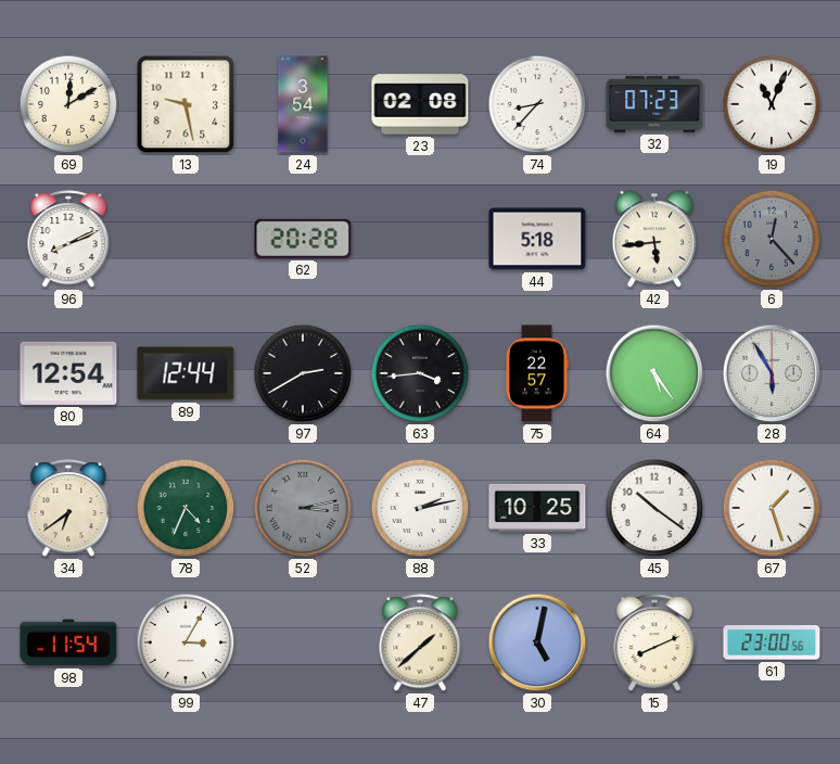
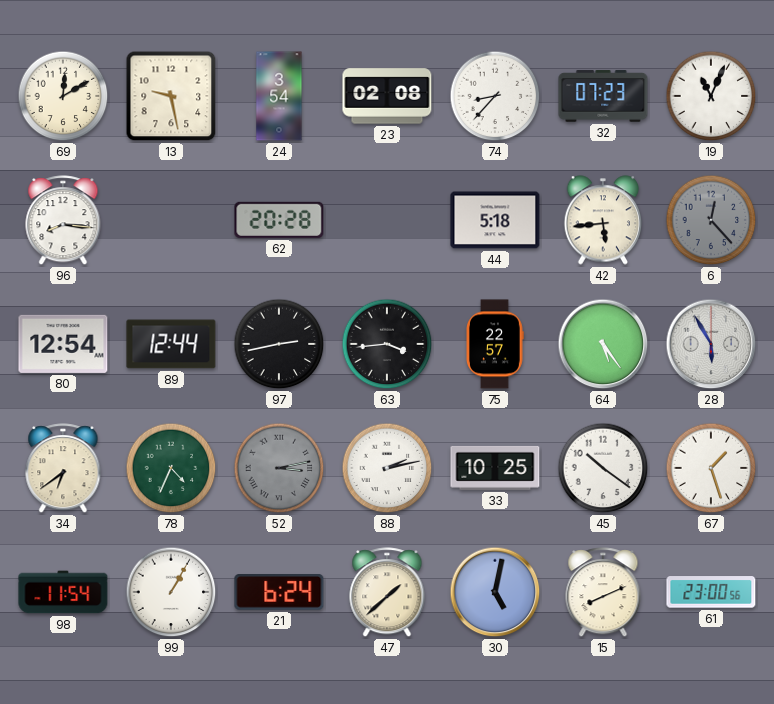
96: 8:11 -> 8:16
97: 2:40 -> 2:43
99: 3:05 -> 1:05
21: none -> 6:24
